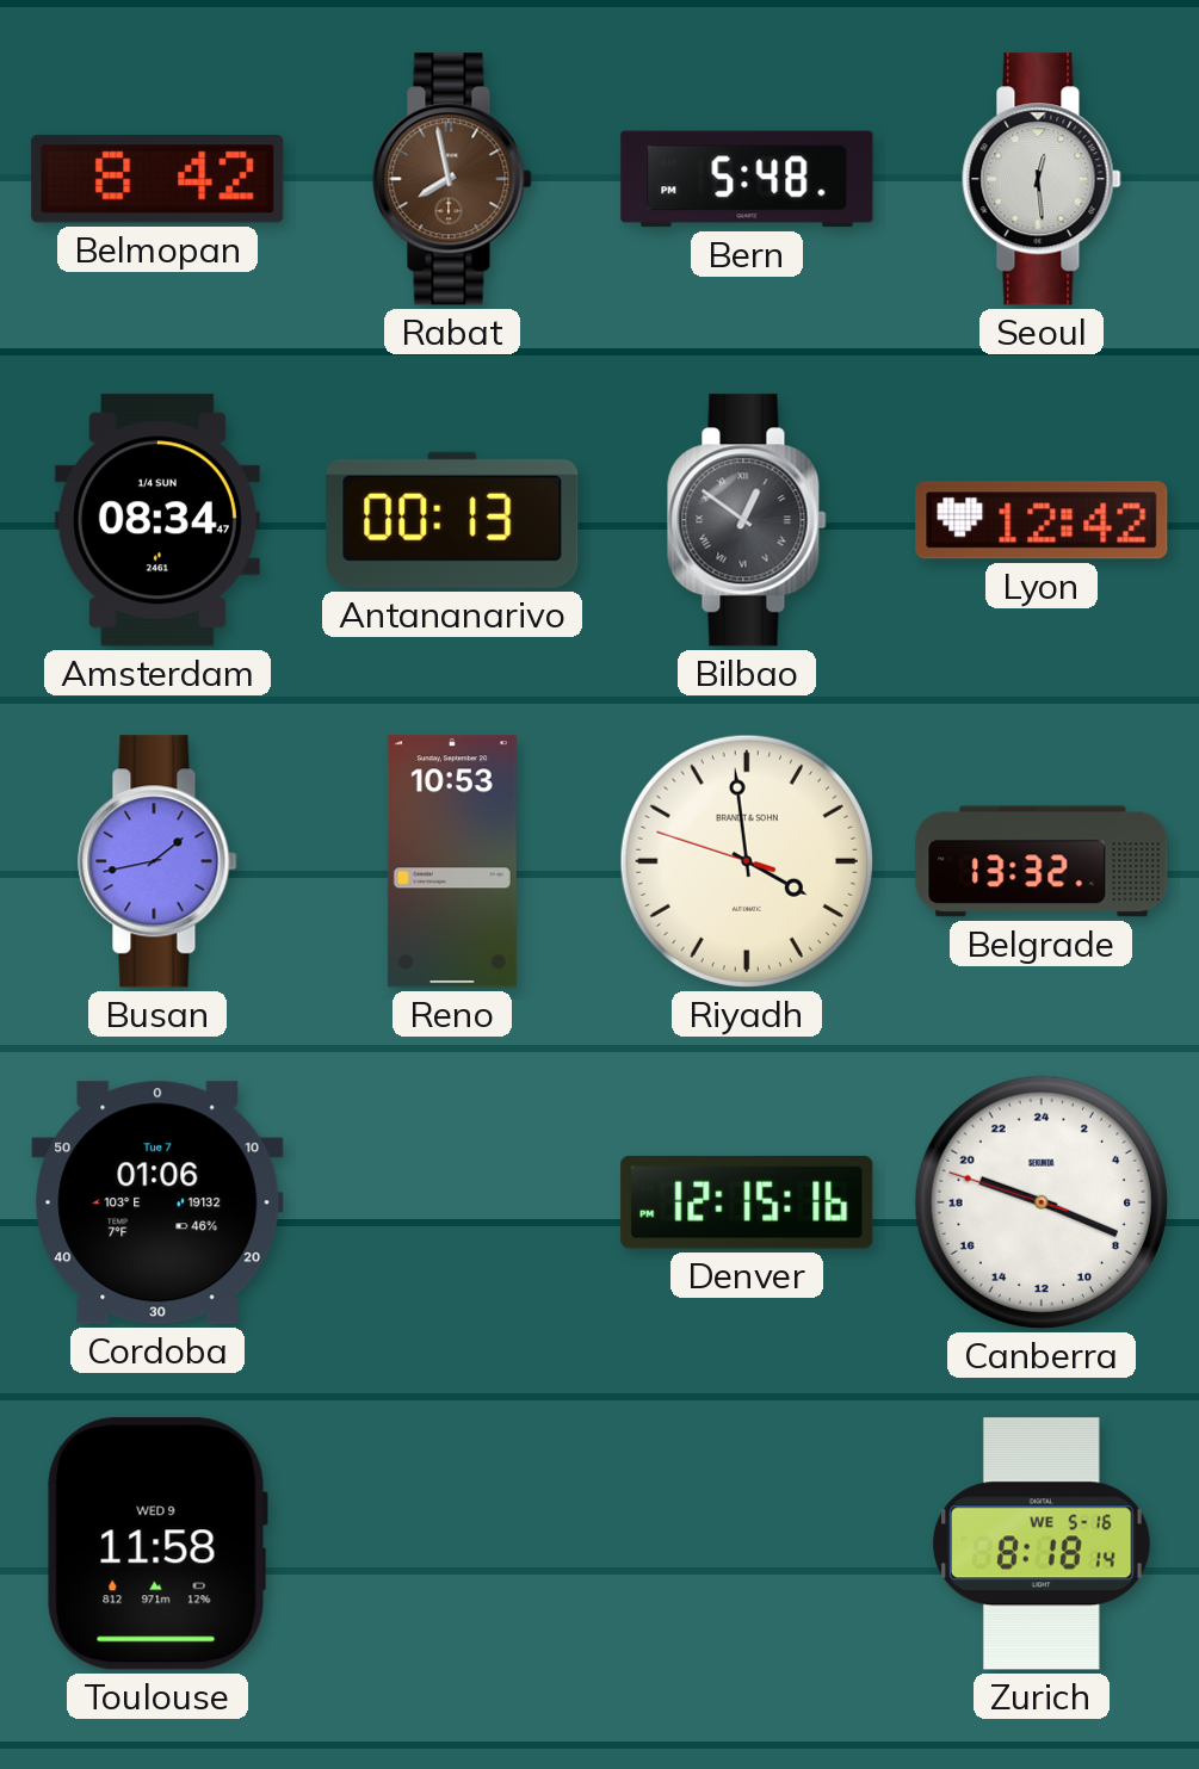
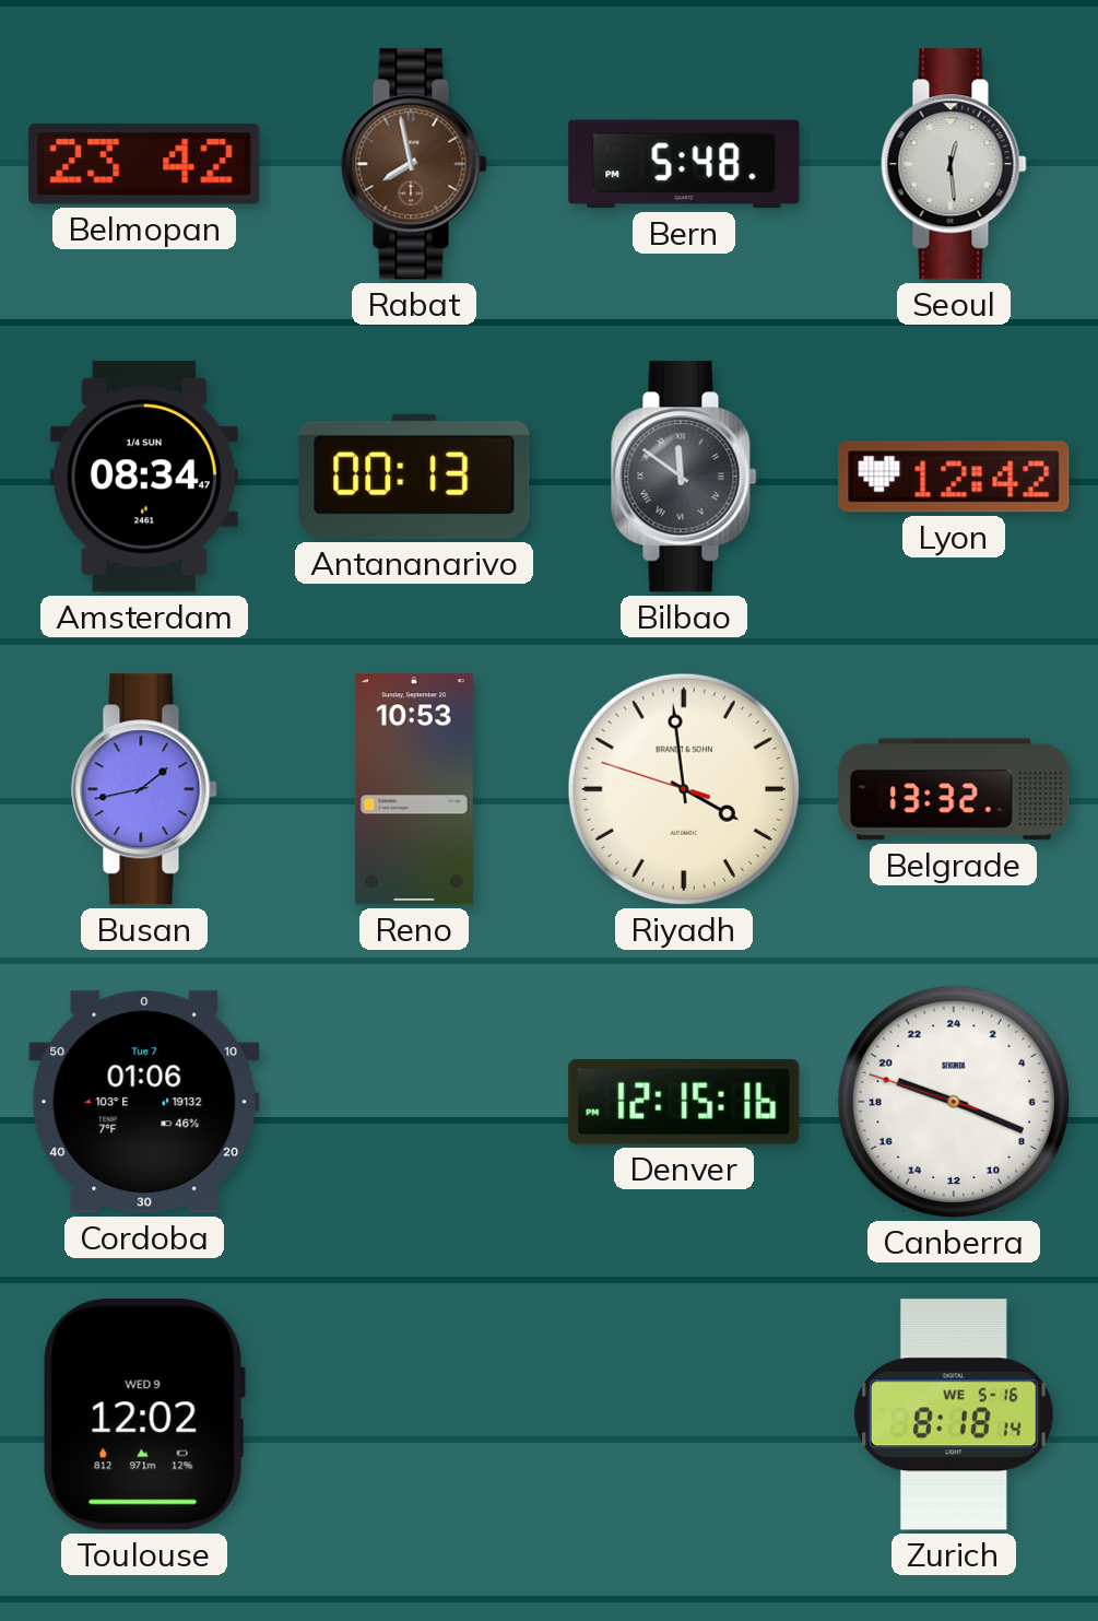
Belmopan: 8:42 -> 23:42
Bilbao: 12:51 -> 11:51
Toulouse: 11:58 -> 12:02
